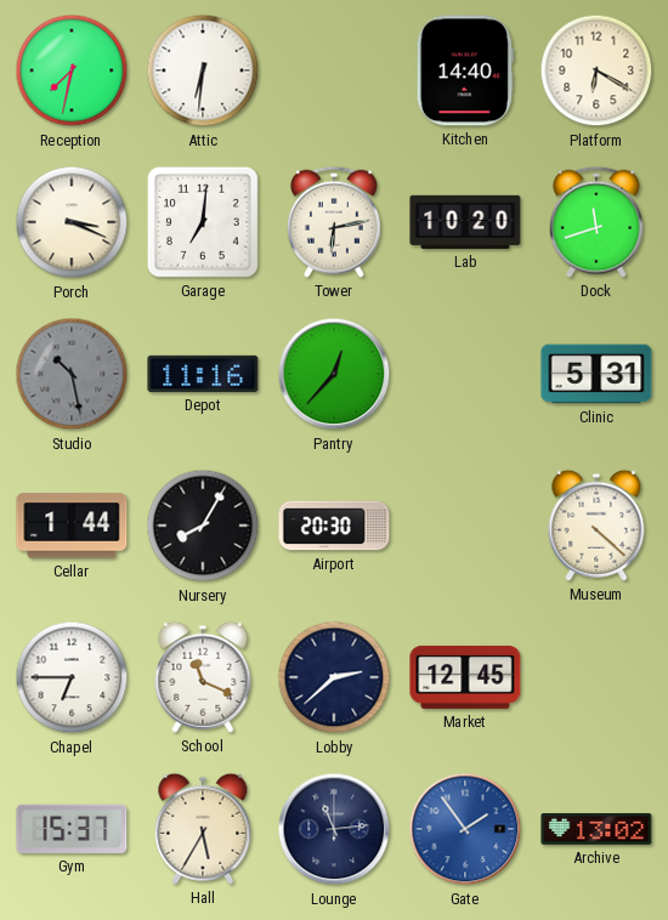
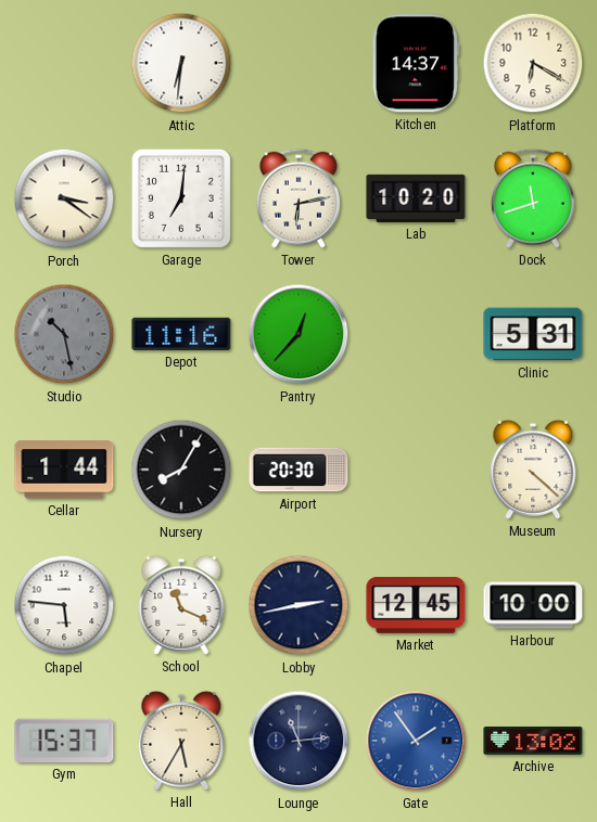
Reception: 7:32 -> none
Kitchen: 14:40 -> 14:37
Porch: 3:19 -> 3:21
Chapel: 6:45 -> 5:46
Lobby: 2:38 -> 2:43
Harbour: none -> 10:00
